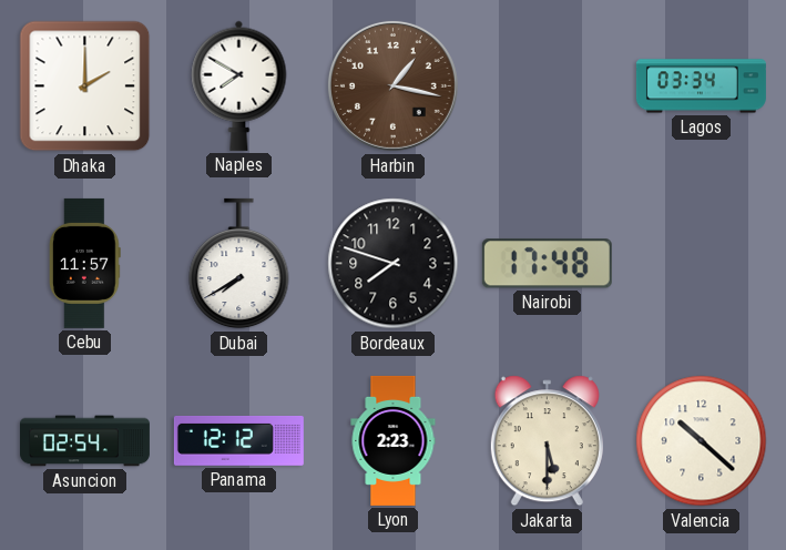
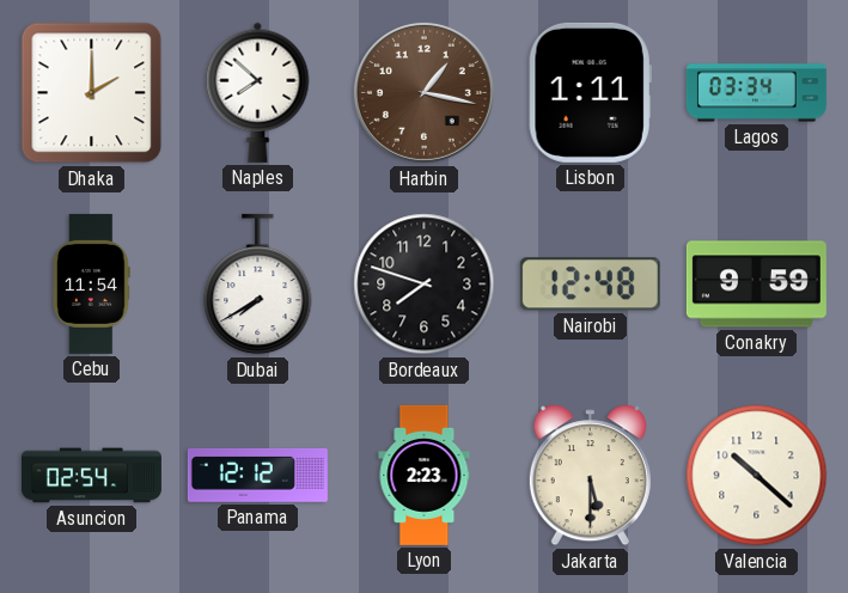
Naples: 7:50 -> 7:52
Lisbon: none -> 1:11
Cebu: 11:57 -> 11:54
Nairobi: 17:48 -> 12:48
Conakry: none -> 9:59
